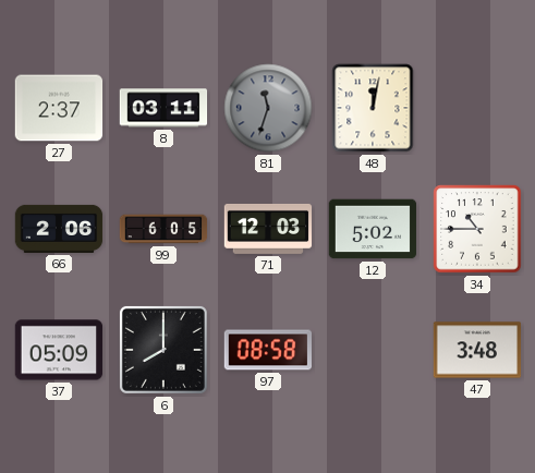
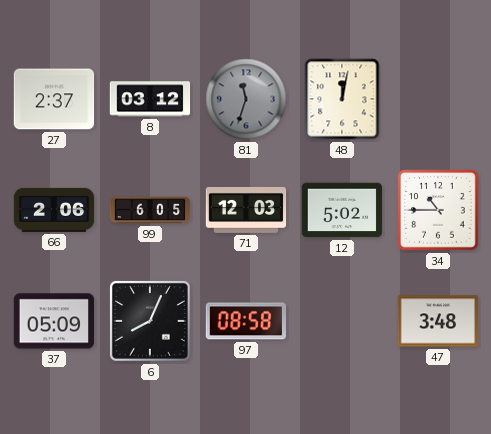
8: 03:11 -> 03:12
6: 8:00 -> 8:04
